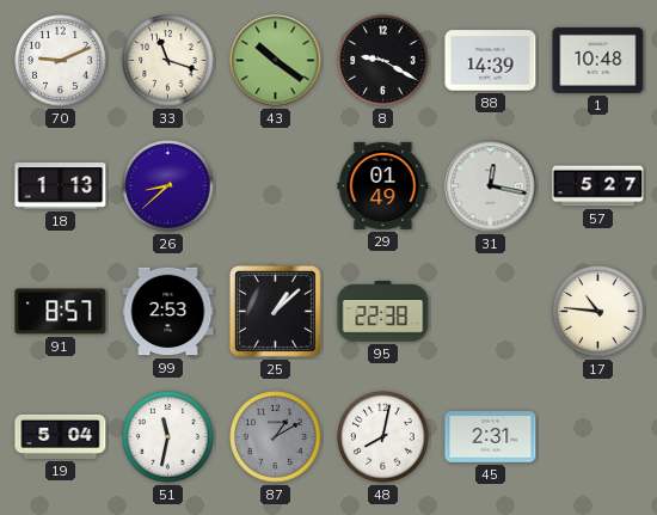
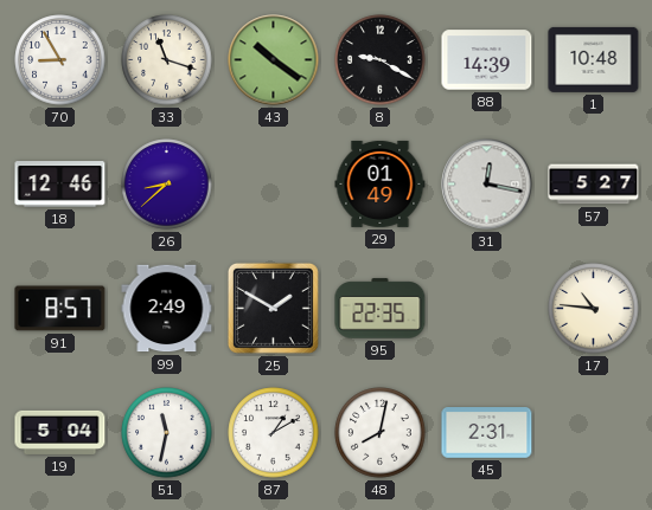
70: 9:11 -> 8:55
18: 1:13 -> 12:46
99: 2:53 -> 2:49
25: 1:08 -> 1:50
95: 22:38 -> 22:35
87 dial: grey -> white
